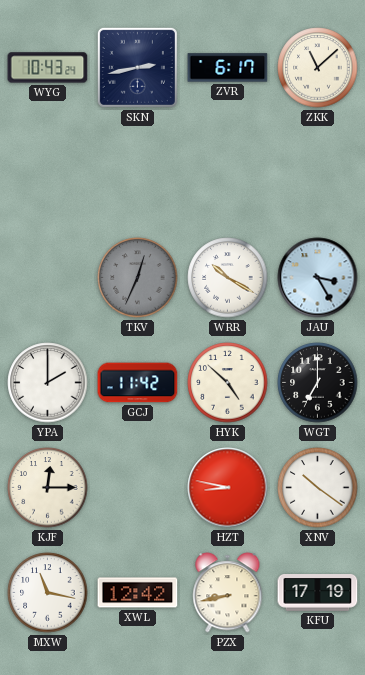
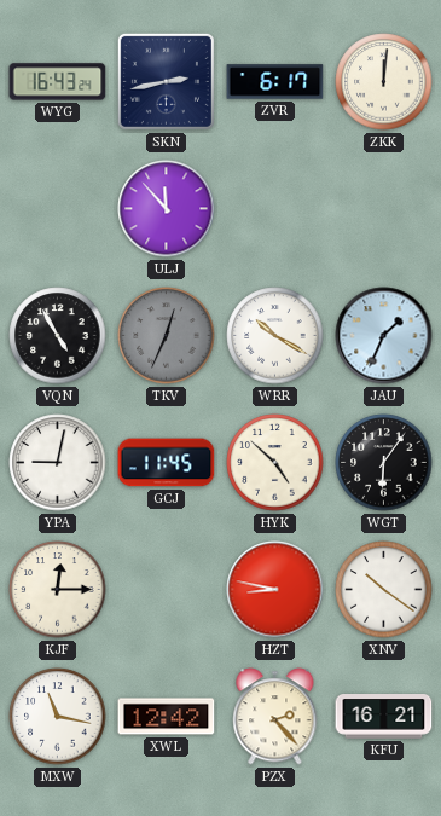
WYG: 10:43 -> 16:43
ZKK: 11:08 -> 12:01
ULJ: none -> 11:53
VQN: none -> 4:55
JAU: 3:25 -> 1:34
YPA: 2:00 -> 9:02
GCJ: 11:42 -> 11:45
WGT: 7:00 -> 6:06
PZX: 8:43 -> 2:23
KFU: 17:19 -> 16:21
